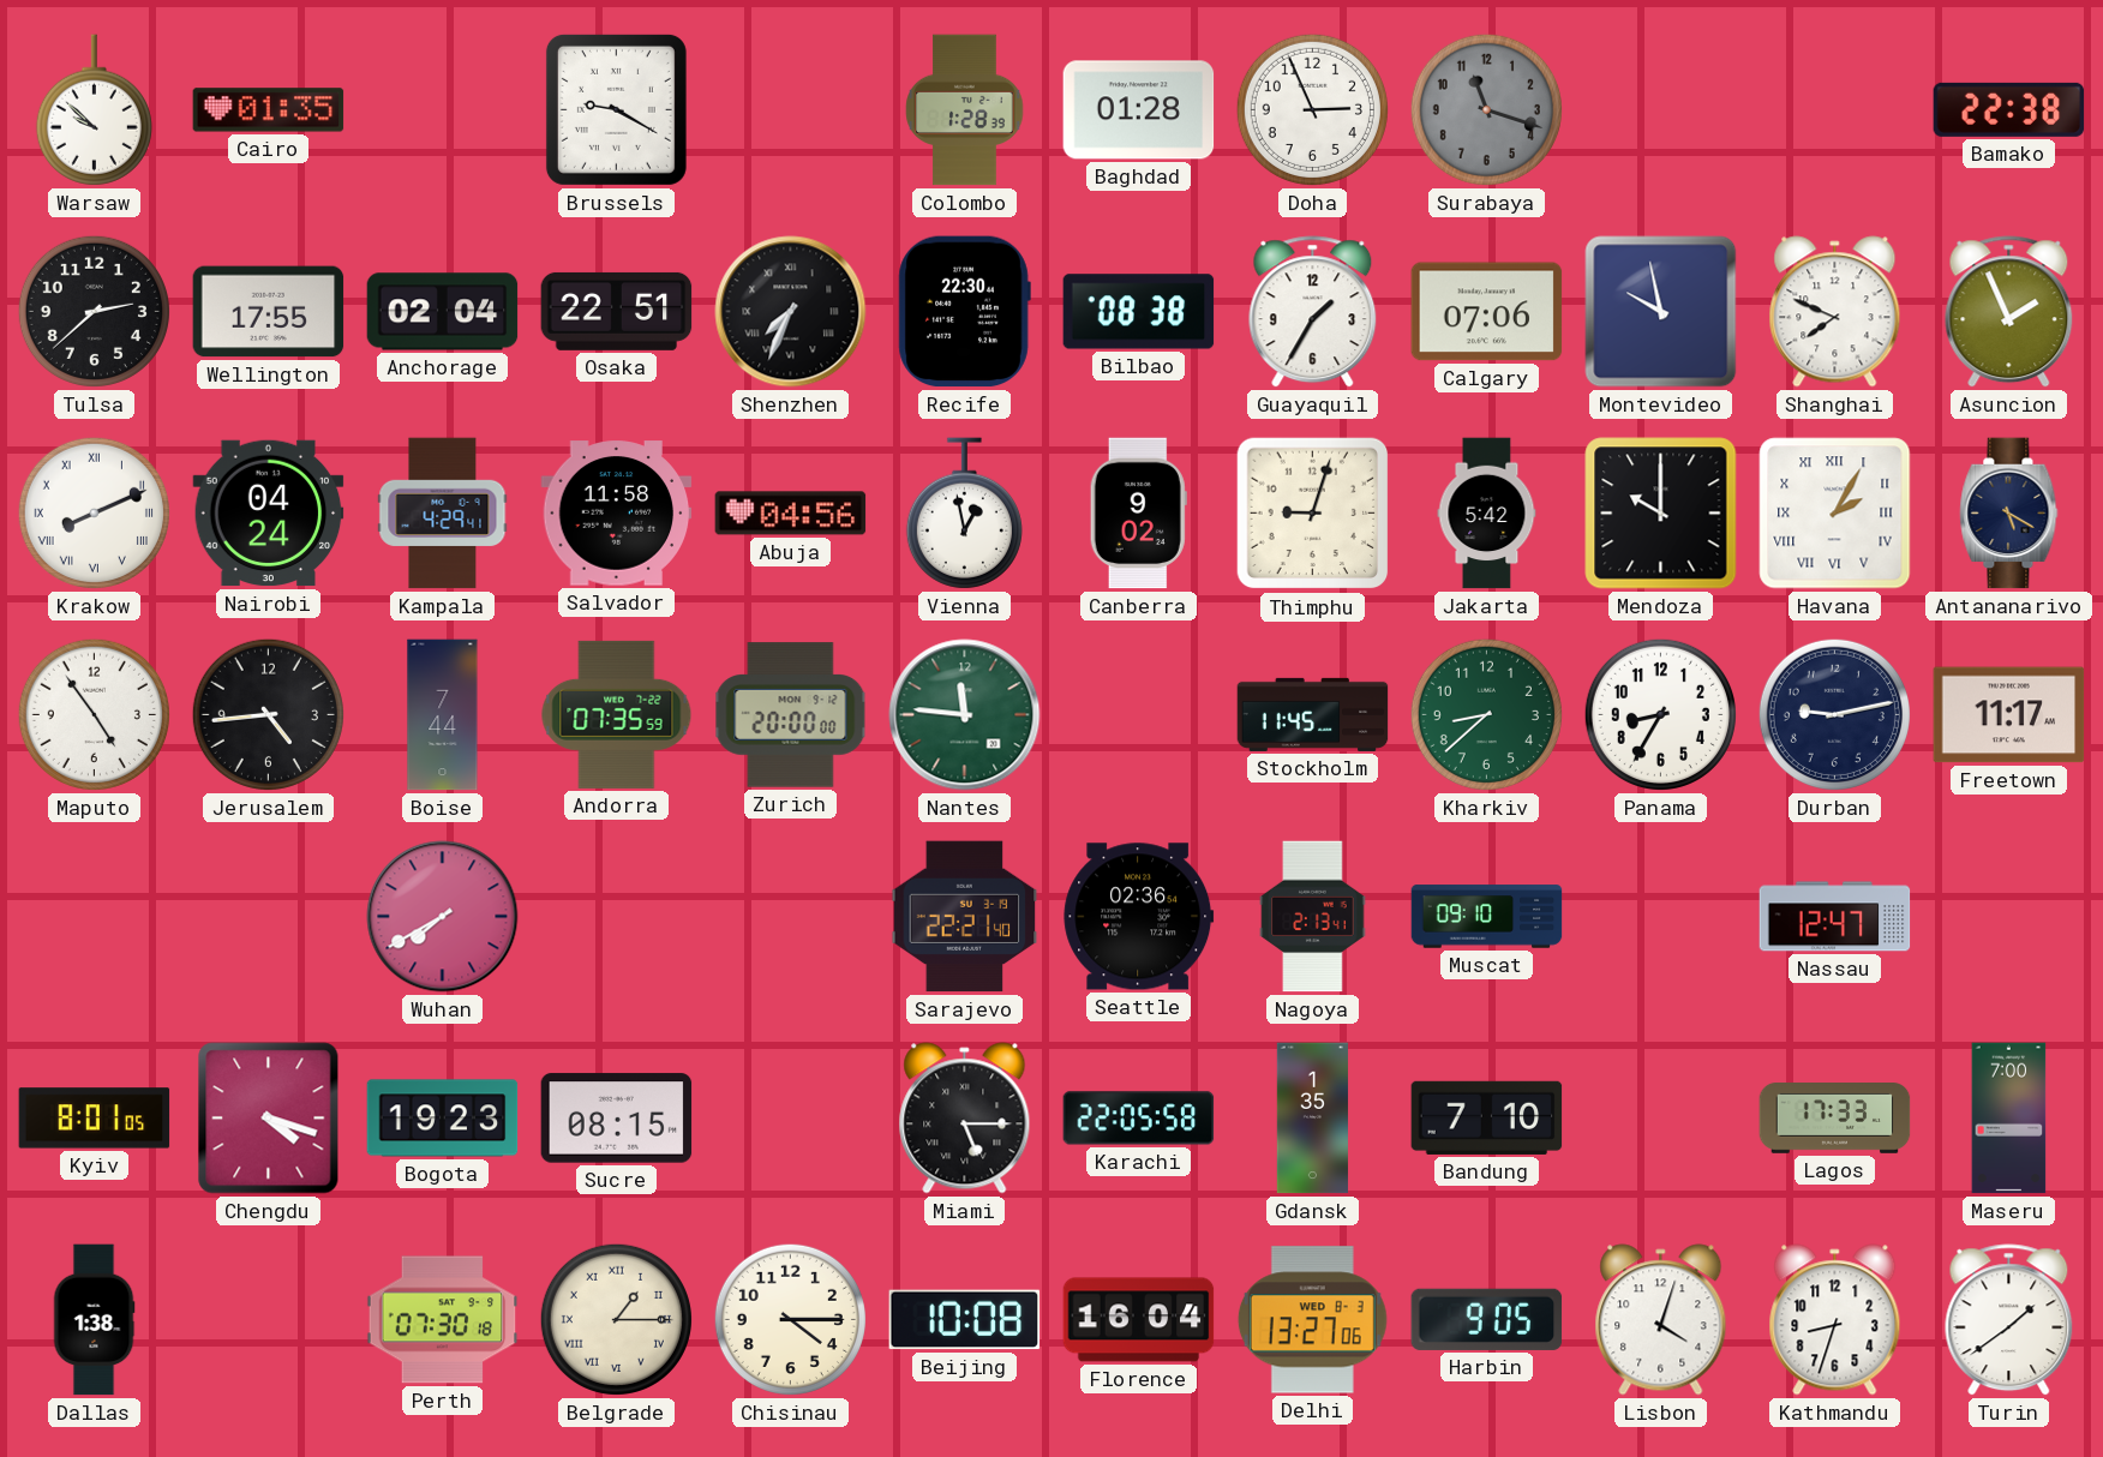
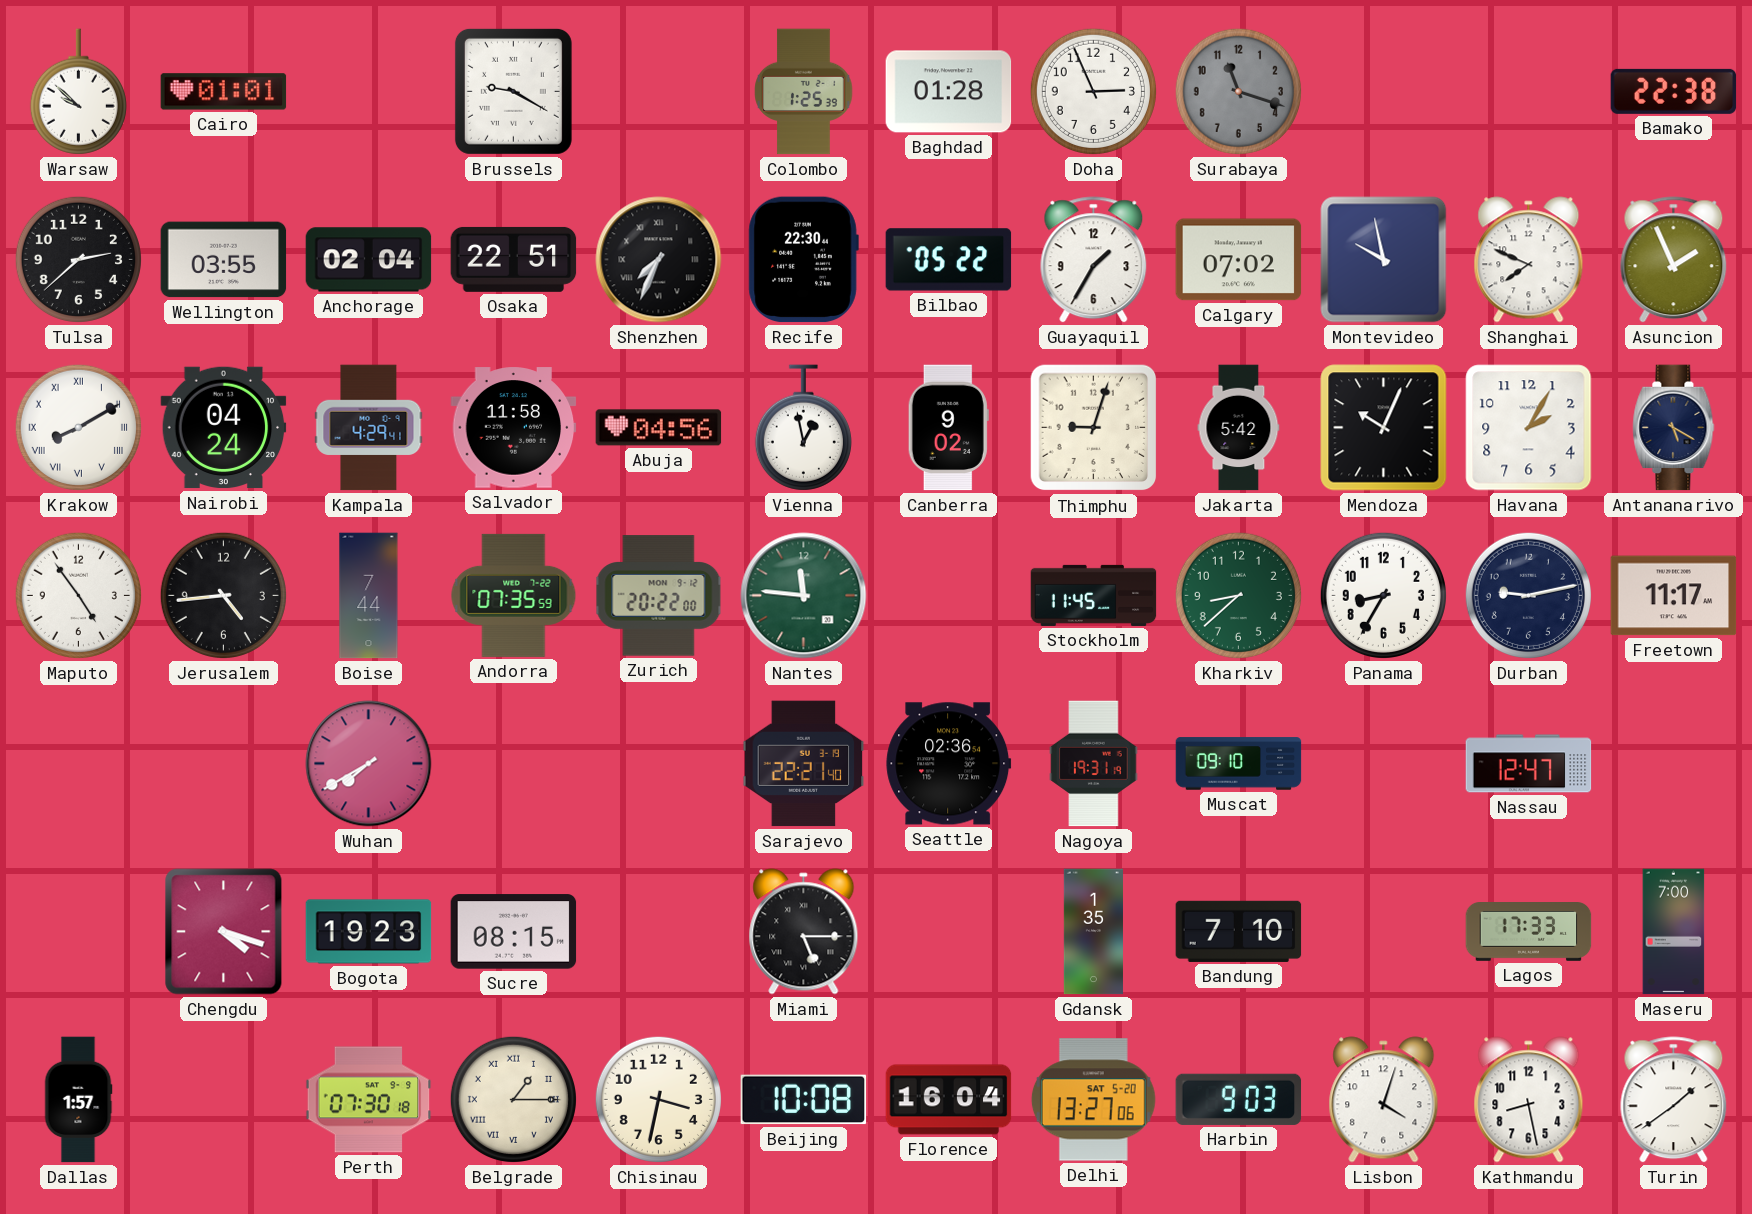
Cairo: 01:35 -> 01:01
Colombo: 1:28 -> 1:25
Wellington: 17:55 -> 03:55
Bilbao: 08:38 -> 05:22
Calgary: 07:06 -> 07:02
Krakow: 8:11 -> 8:10
Mendoza: 10:00 -> 10:04
Havana numerals: Roman -> Arabic
Zurich: 20:00 -> 20:22
Nagoya: 2:13 -> 19:31
Kyiv: 8:01 -> none
Karachi: 22:05 -> none
Dallas: 1:38 -> 1:57
Chisinau: 4:15 -> 3:32
Delhi date: WED 8-3 -> SAT 5-20
Harbin: 9:05 -> 9:03
Kathmandu: 8:33 -> 8:28
